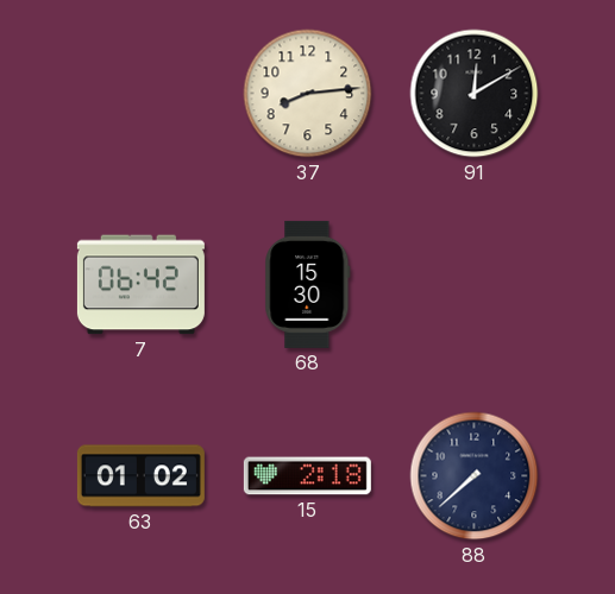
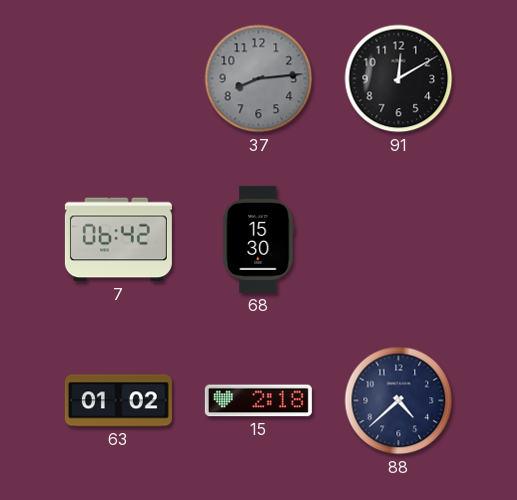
37 dial: cream -> grey
88: 7:38 -> 4:38
